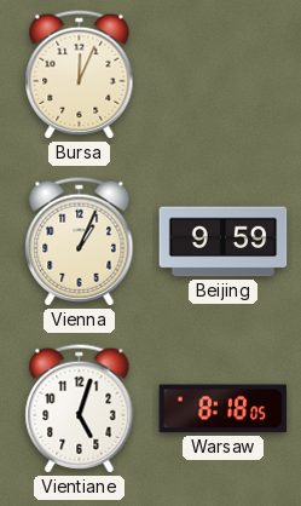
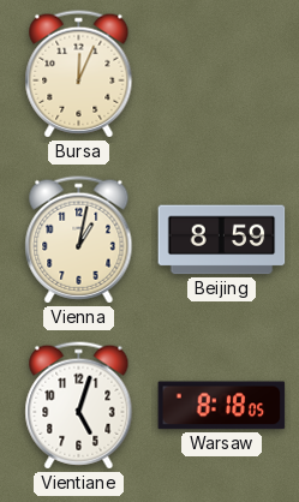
Vienna: 1:04 -> 1:02
Beijing: 9:59 -> 8:59
